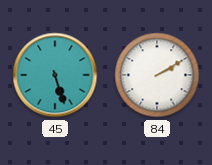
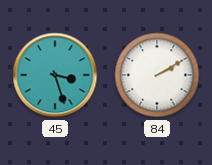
45: 5:27 -> 3:27
